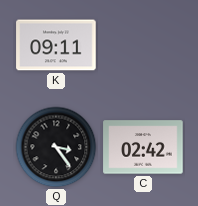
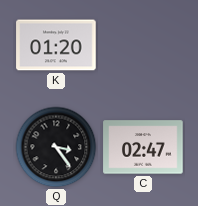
K: 09:11 -> 01:20
C: 02:42 -> 02:47
